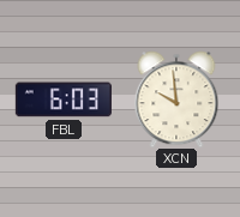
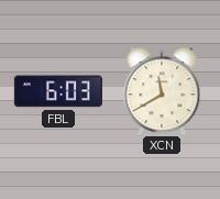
XCN: 9:59 -> 11:40
